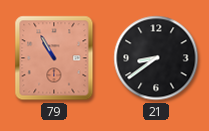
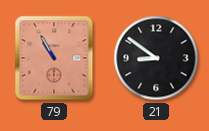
21: 8:39 -> 8:51
